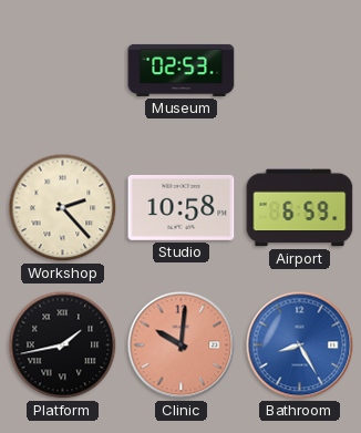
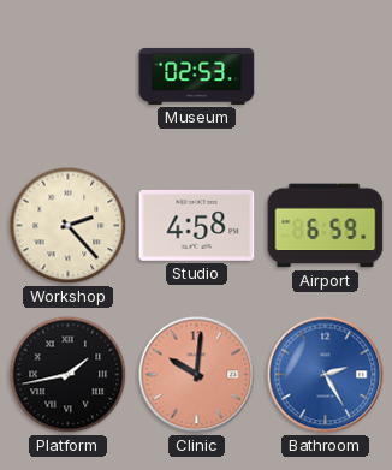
Studio: 10:58 -> 4:58
Bathroom: 8:25 -> 2:25
